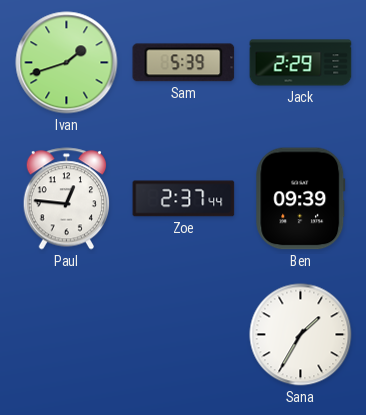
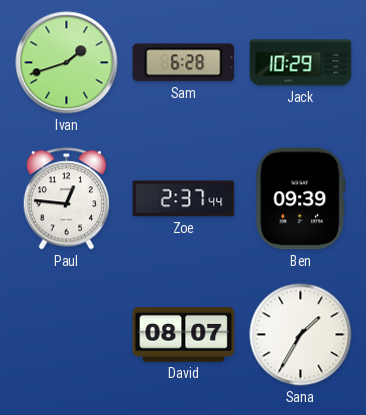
Sam: 5:39 -> 6:28
Jack: 2:29 -> 10:29
David: none -> 08:07
